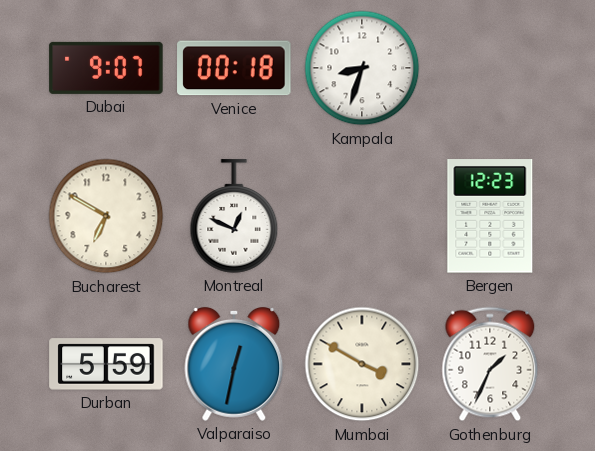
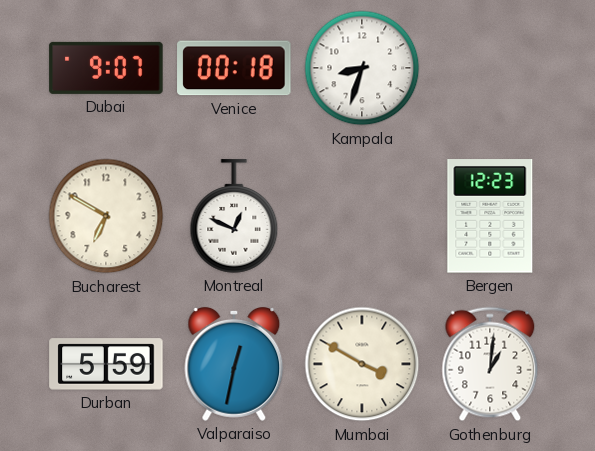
Gothenburg: 1:34 -> 1:01
